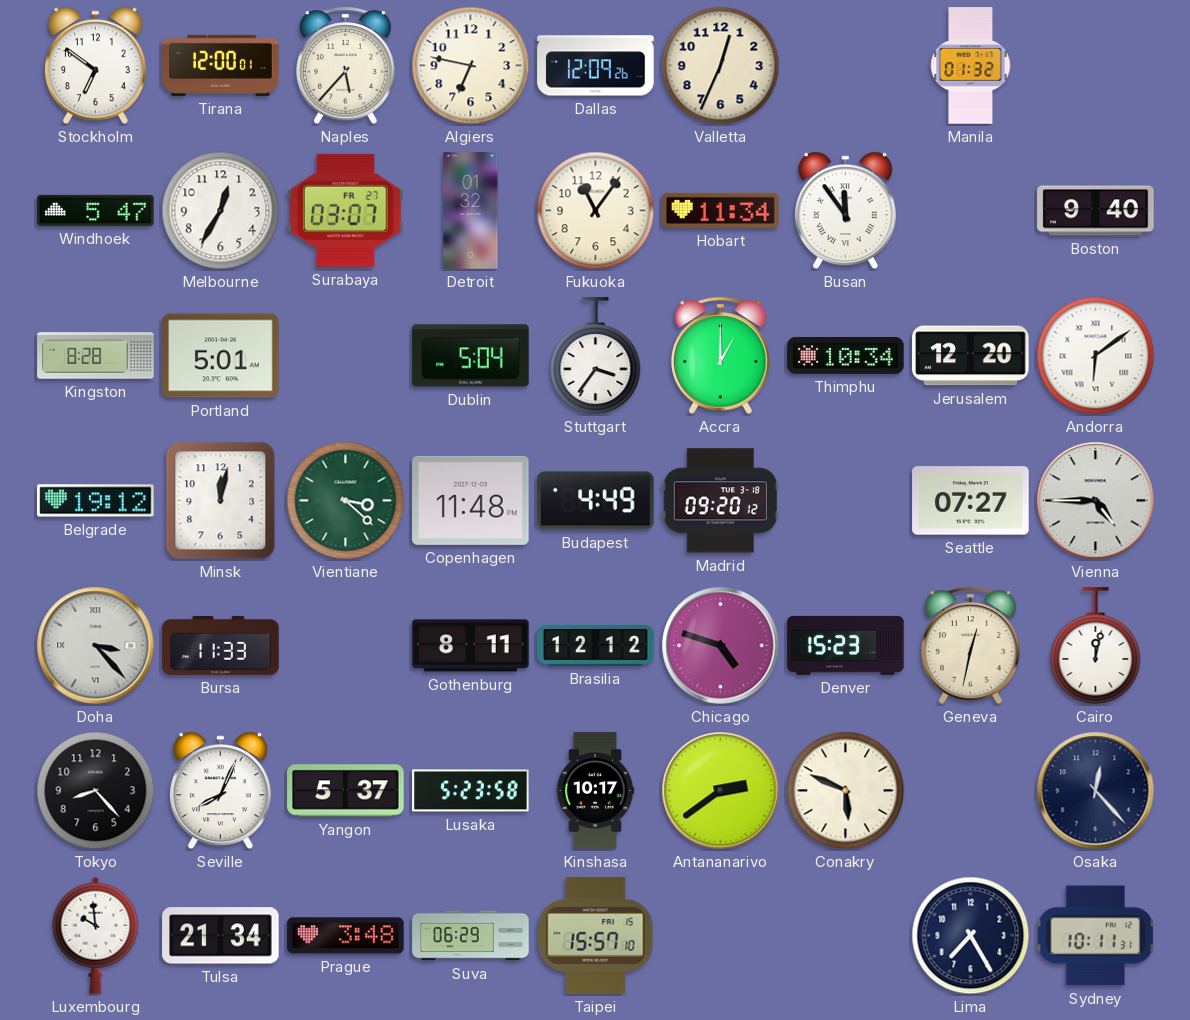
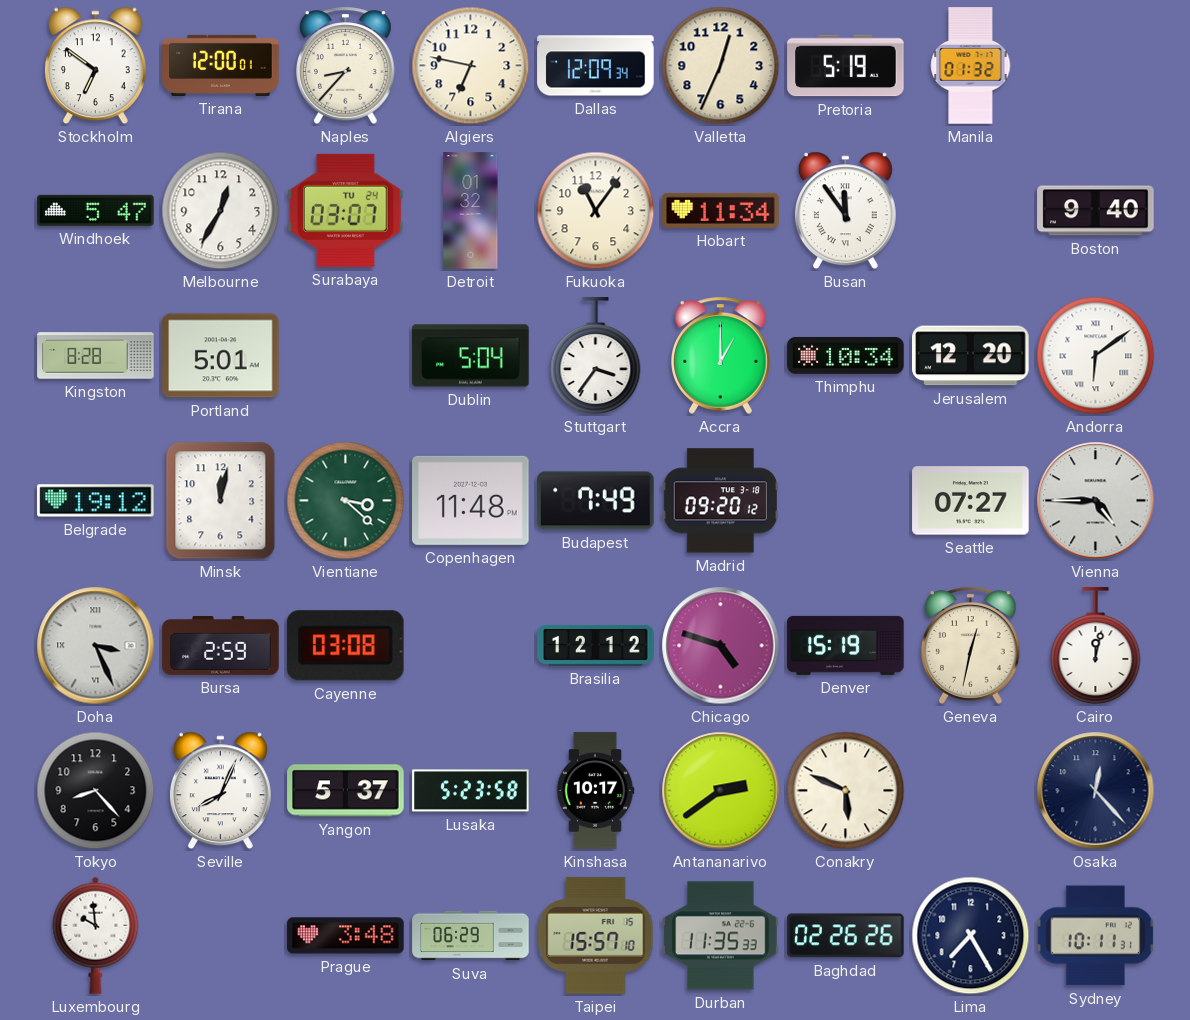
Naples: 5:37 -> 8:37
Dallas: 12:09:26 -> 12:09:34
Pretoria: none -> 5:19
Surabaya date: FR 27 -> TU 24
Budapest: 4:49 -> 7:49
Doha: 3:23 -> 3:26
Bursa: 11:33 -> 2:59
Cayenne: none -> 03:08
Gothenburg: 8:11 -> none
Denver: 15:23 -> 15:19
Tulsa: 21:34 -> none
Durban: none -> 11:35
Baghdad: none -> 02:26
